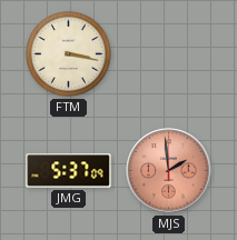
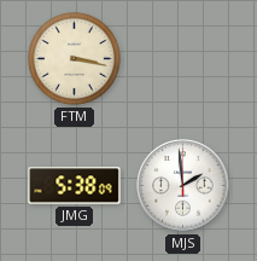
JMG: 5:37 -> 5:38
MJS dial: salmon -> white
